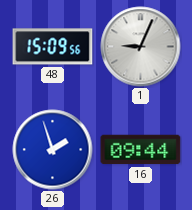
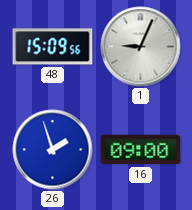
16: 09:44 -> 09:00
